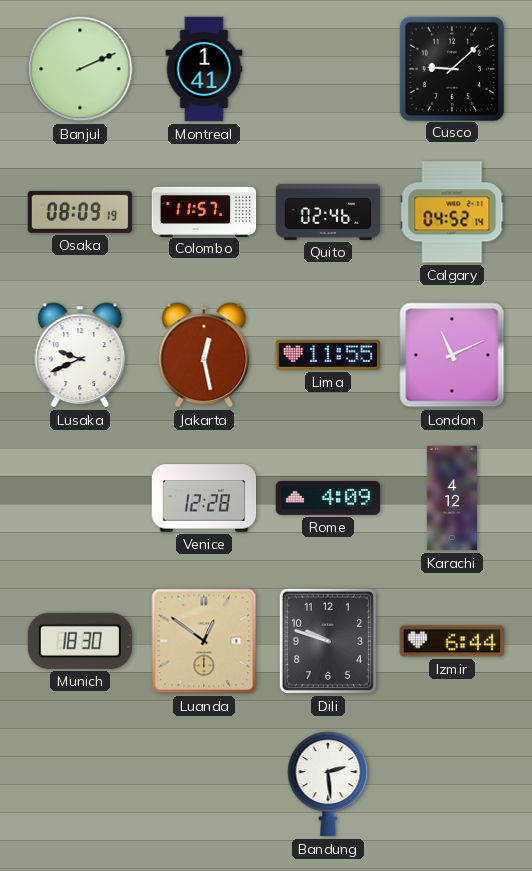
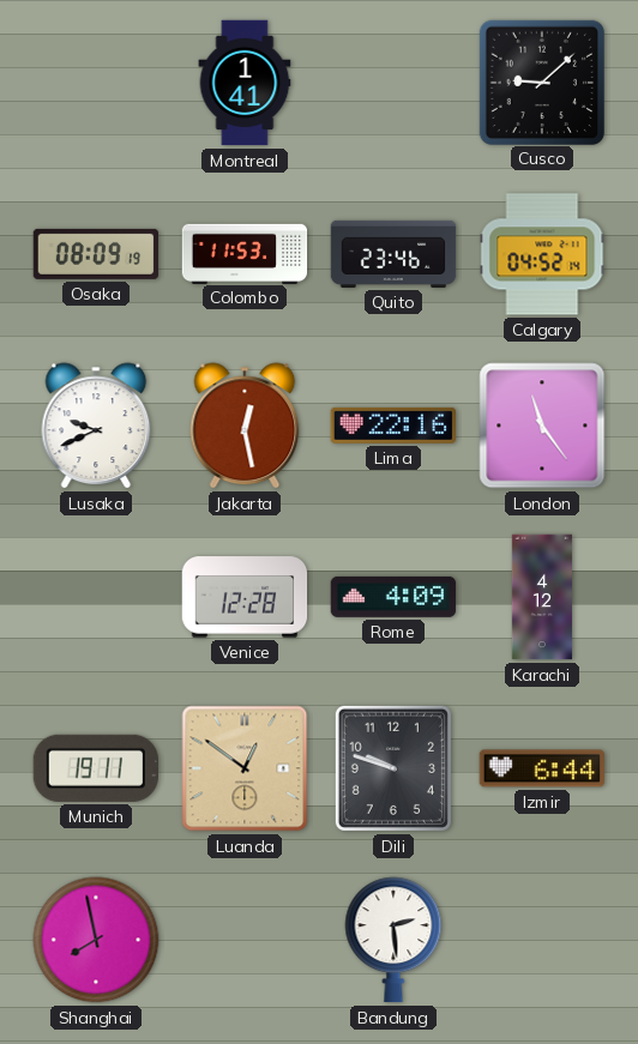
Banjul: 2:11 -> none
Colombo: 11:57 -> 11:53
Quito: 02:46 -> 23:46
Lima: 11:55 -> 22:16
London: 11:11 -> 11:24
Munich: 18:30 -> 19:11
Shanghai: none -> 7:58
